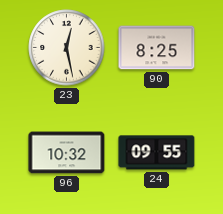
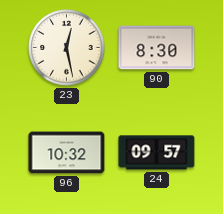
90: 8:25 -> 8:30
24: 09:55 -> 09:57
